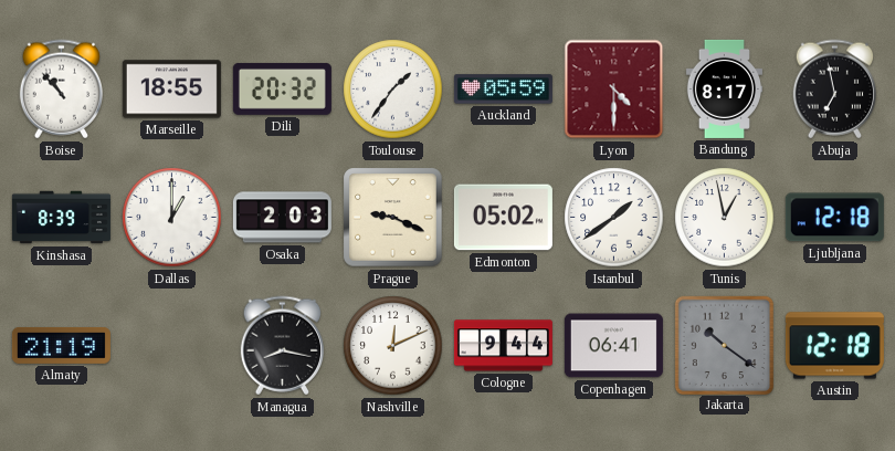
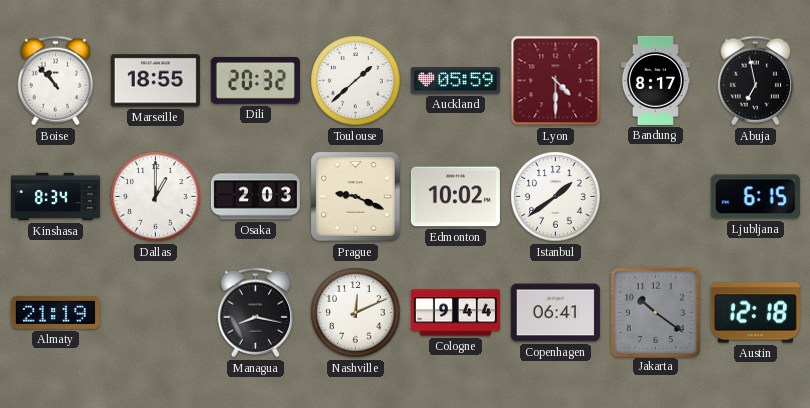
Toulouse: 1:36 -> 1:38
Kinshasa: 8:39 -> 8:34
Edmonton: 05:02 -> 10:02
Tunis: 12:58 -> none
Ljubljana: 12:18 -> 6:15
